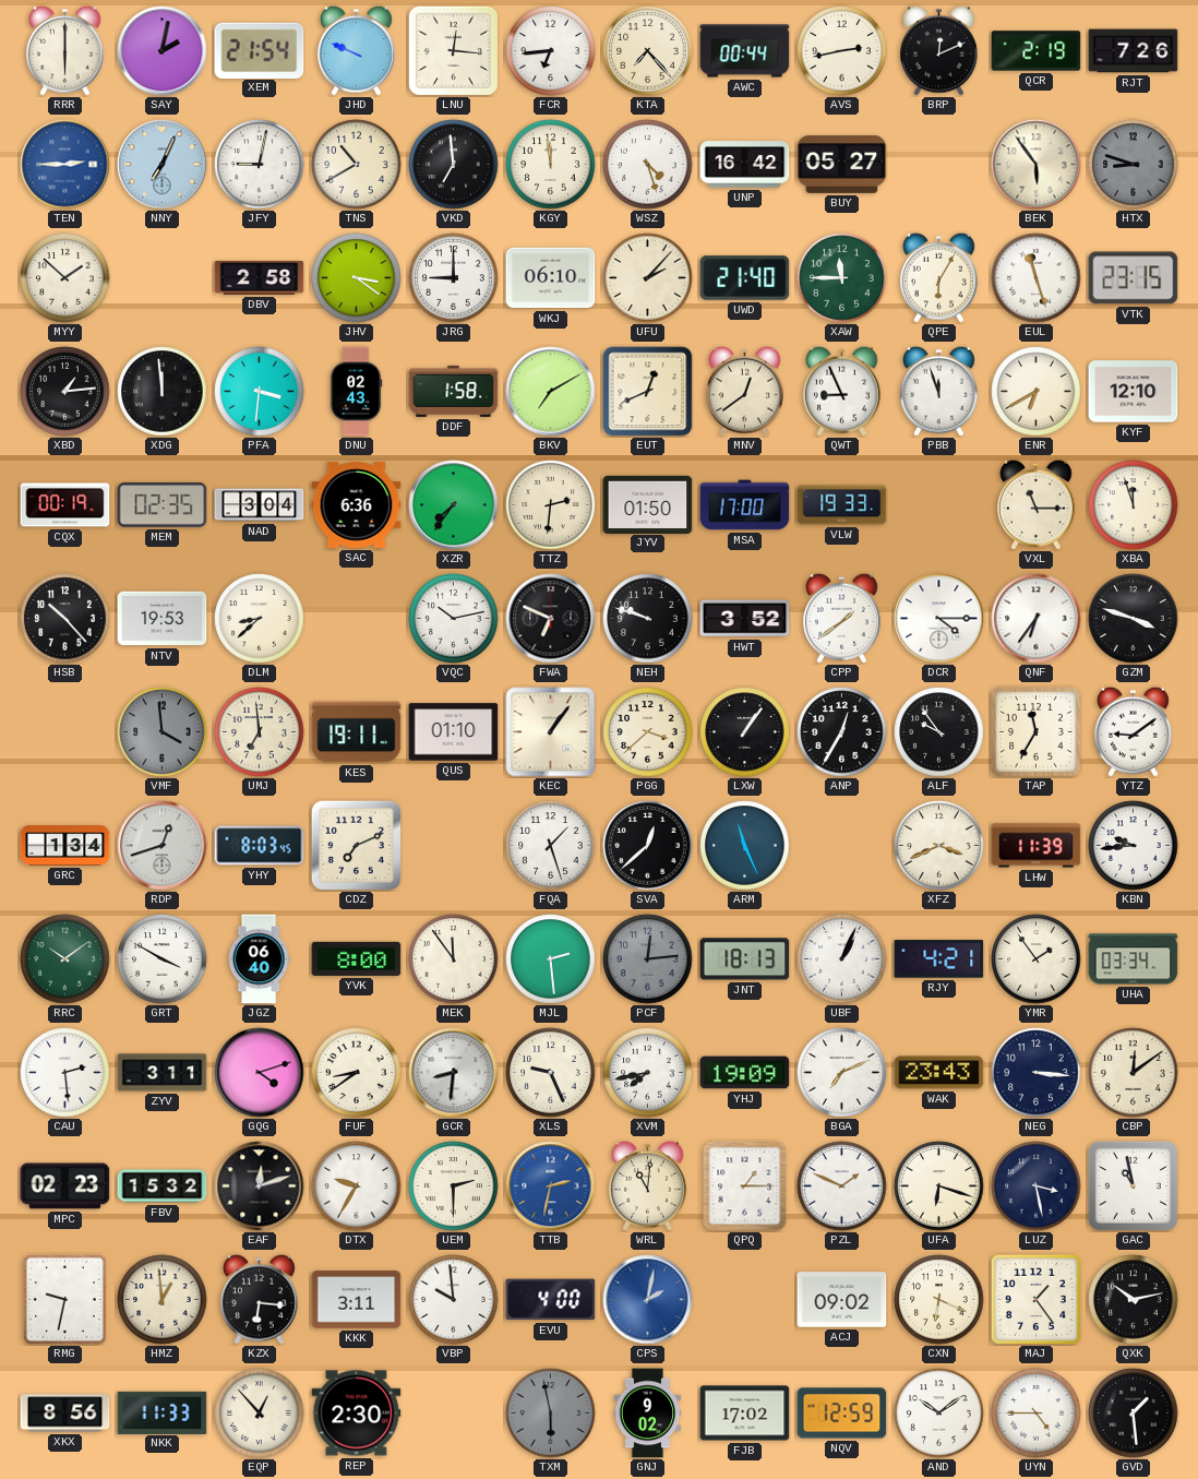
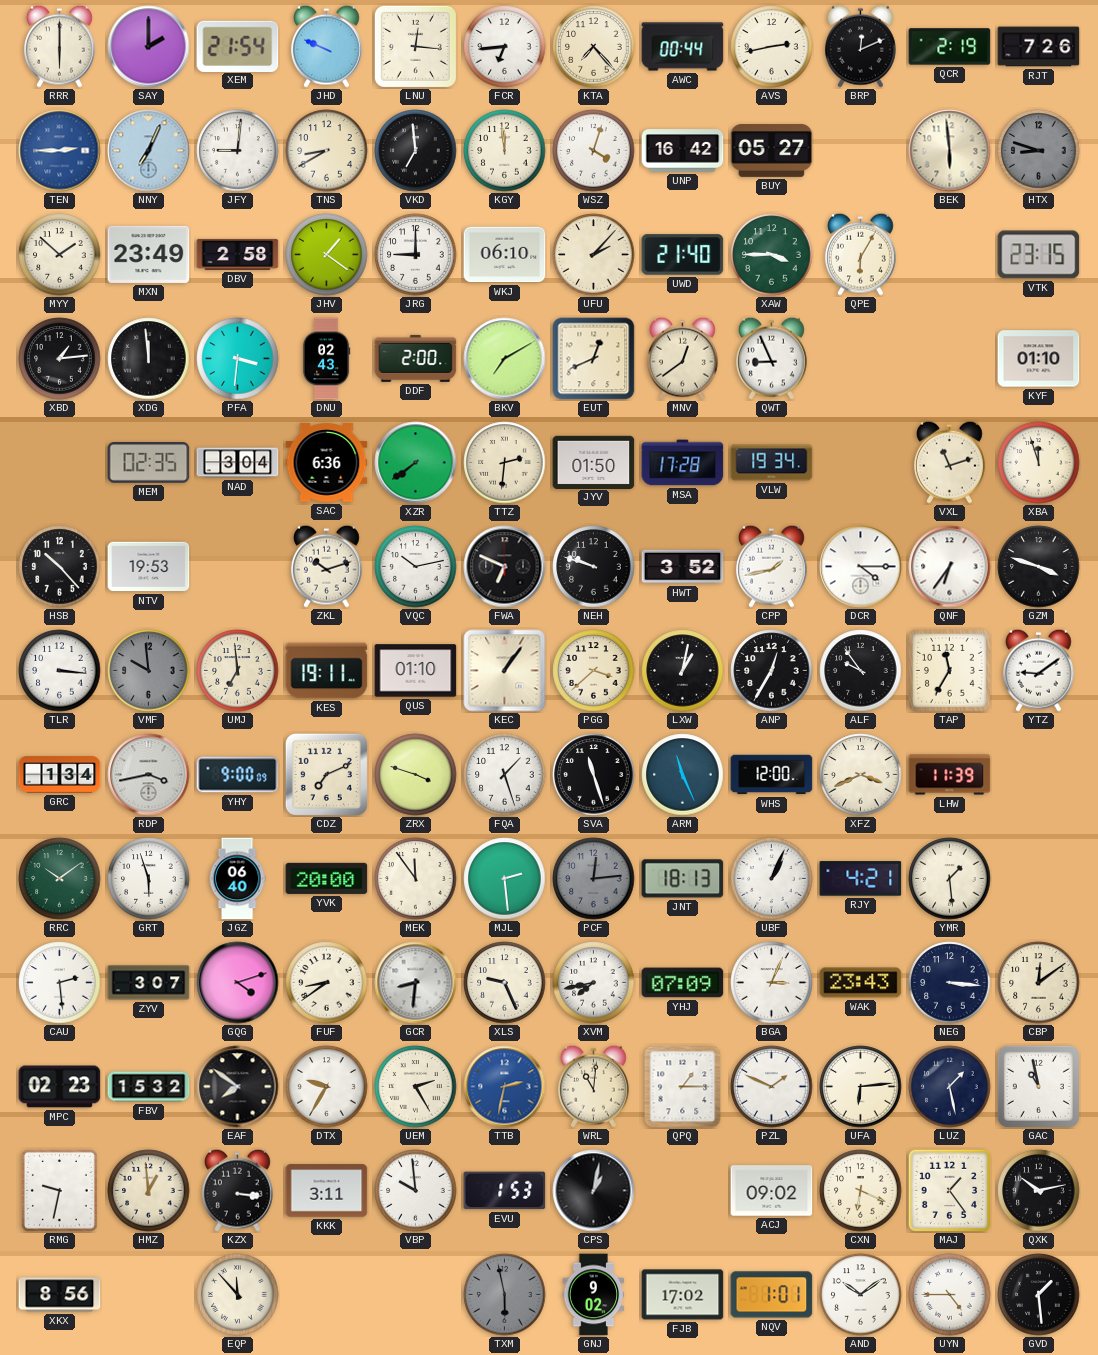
SAY: 2:02 -> 2:00
JFY: 9:02 -> 9:01
TNS: 10:40 -> 8:40
WSZ: 4:27 -> 4:03
BEK: 5:54 -> 5:59
MXN: none -> 23:49
JHV: 3:21 -> 1:21
XAW: 11:45 -> 3:45
EUL: 11:27 -> none
DDF: 1:58 -> 2:00
PBB: 11:57 -> none
ENR: 6:40 -> none
KYF: 12:10 -> 01:10
CQX: 00:19 -> none
XZR: 7:36 -> 7:39
MSA: 17:00 -> 17:28
VLW: 19:33 -> 19:34
VXL: 11:15 -> 11:12
DLM: 8:38 -> none
ZKL: none -> 10:12
CPP: 1:39 -> 1:43
TLR: none -> 3:16
VMF: 3:59 -> 9:59
LXW: 1:06 -> 1:02
RDP: 12:42 -> 3:43
YHY: 8:03 -> 9:00
ZRX: none -> 3:48
SVA: 12:38 -> 11:27
WHS: none -> 12:00
KBN: 9:44 -> none
GRT: 3:50 -> 5:57
YVK: 8:00 -> 20:00
YMR: 1:54 -> 1:29
UHA: 03:34 -> none
ZYV: 3:11 -> 3:07
YHJ: 19:09 -> 07:09
BGA: 7:11 -> 3:04
EAF: 12:12 -> 7:51
UEM: 2:30 -> 2:25
UFA: 6:18 -> 6:14
LUZ: 3:28 -> 1:28
KZX: 6:16 -> 3:16
EVU: 4:00 -> 1:53
CPS: 2:02 -> 1:02
CPS dial: blue -> black
NKK: 11:33 -> none
EQP: 12:53 -> 11:53
REP: 2:30 -> none
NQV: 12:59 -> 1:01
